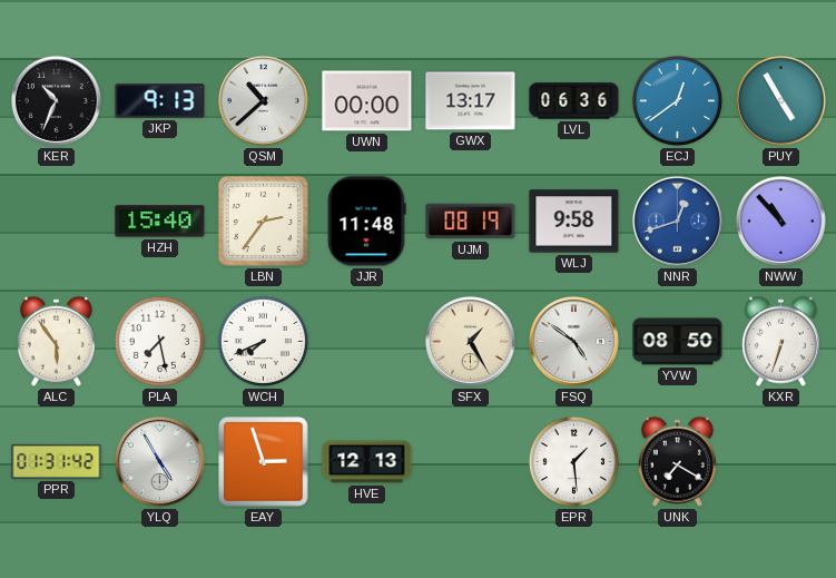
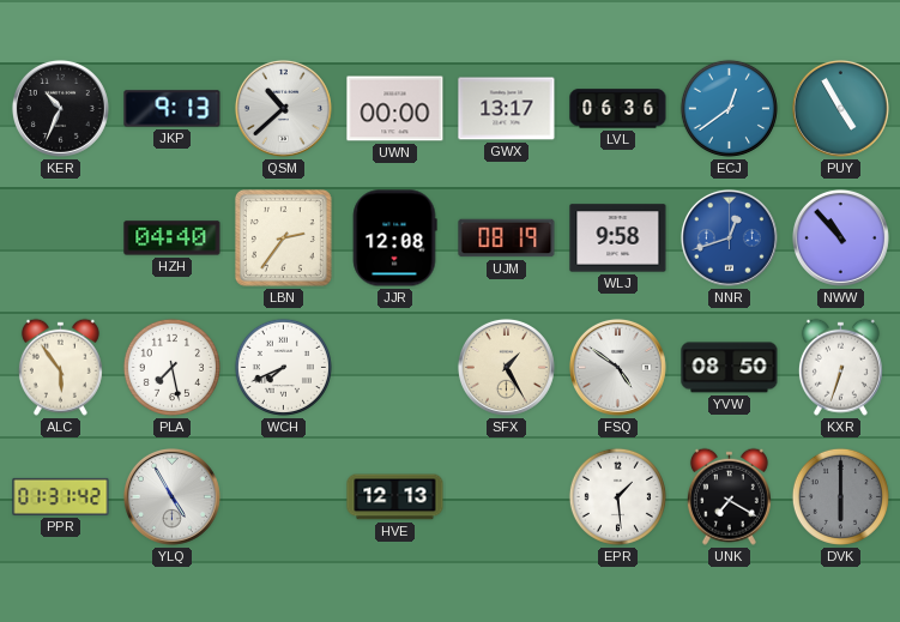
HZH: 15:40 -> 04:40
JJR: 11:48 -> 12:08
EAY: 2:57 -> none
DVK: none -> 6:00
